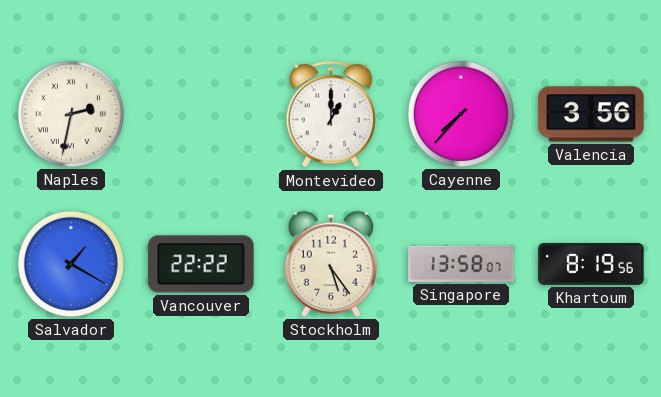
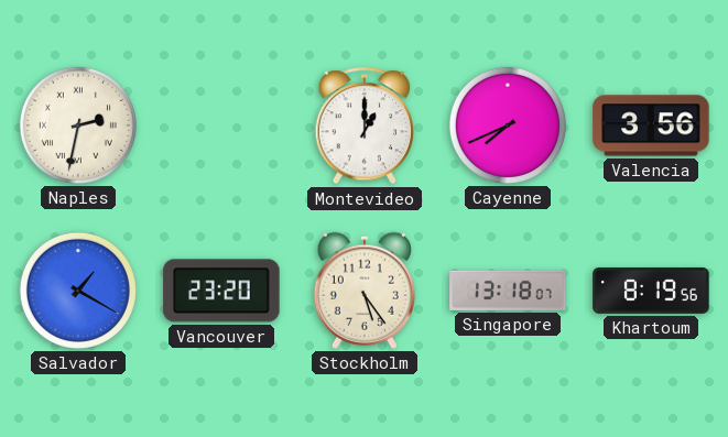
Cayenne: 7:37 -> 7:41
Vancouver: 22:22 -> 23:20
Singapore: 13:58 -> 13:18
